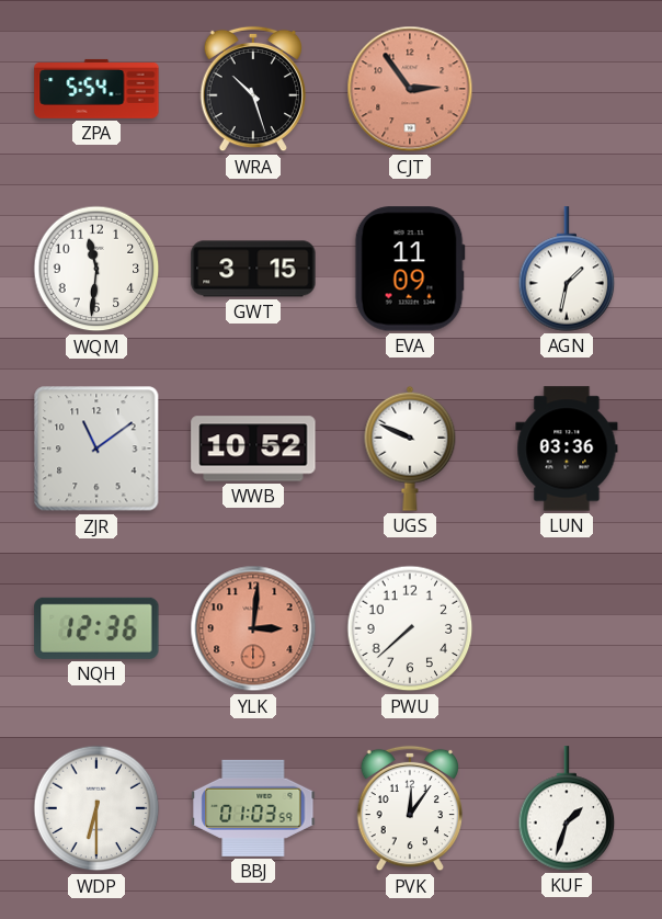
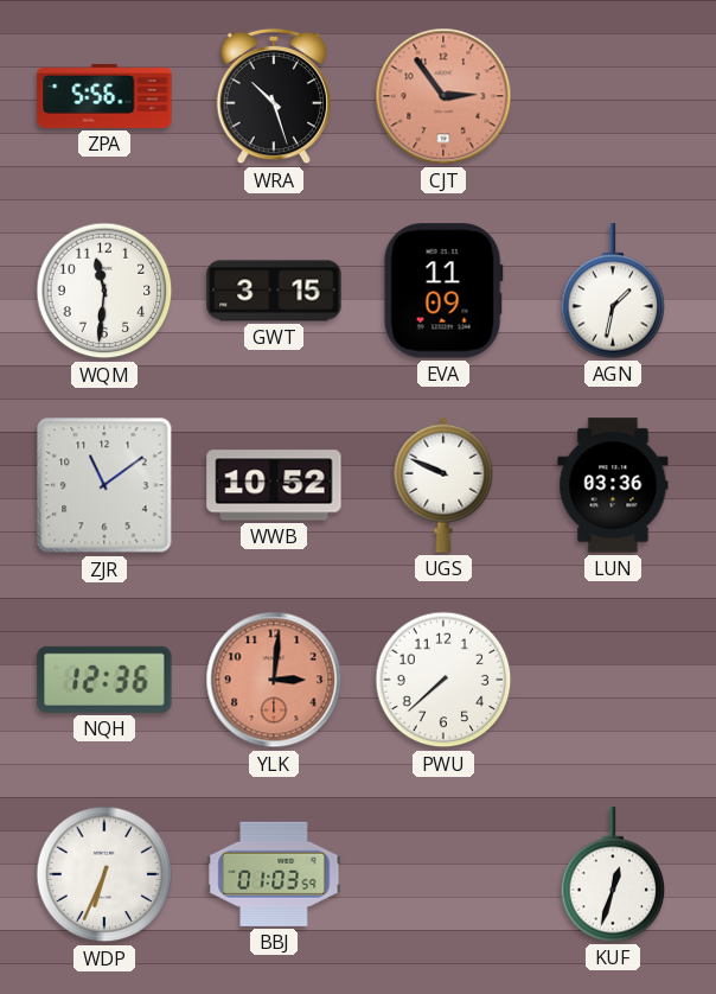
ZPA: 5:54 -> 5:56
WDP: 6:30 -> 6:34
PVK: 12:06 -> none
KUF: 1:33 -> 12:33
